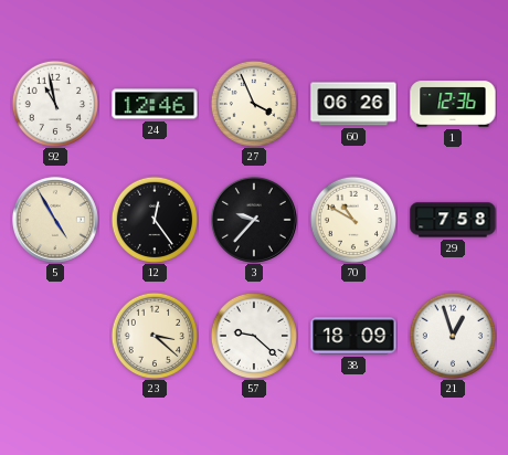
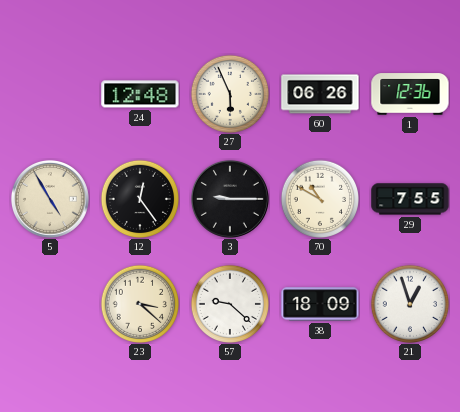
92: 10:58 -> none
24: 12:46 -> 12:48
27: 3:56 -> 5:56
3: 9:37 -> 9:15
29: 7:58 -> 7:55
